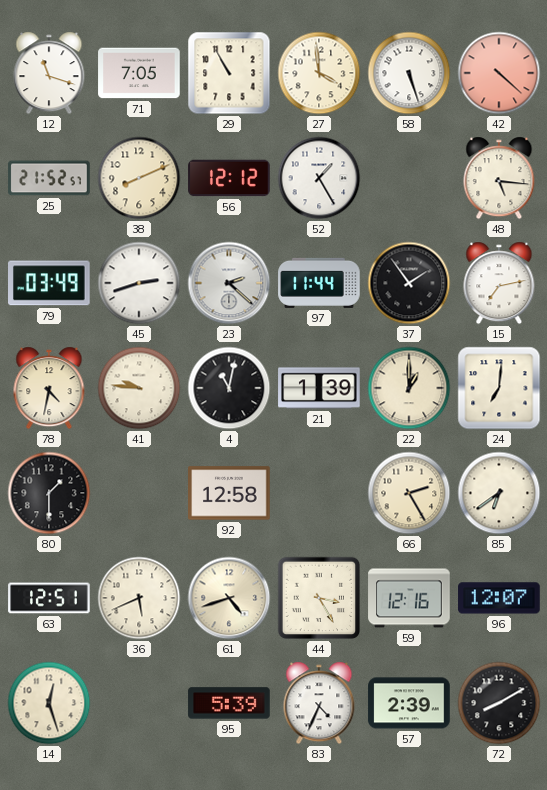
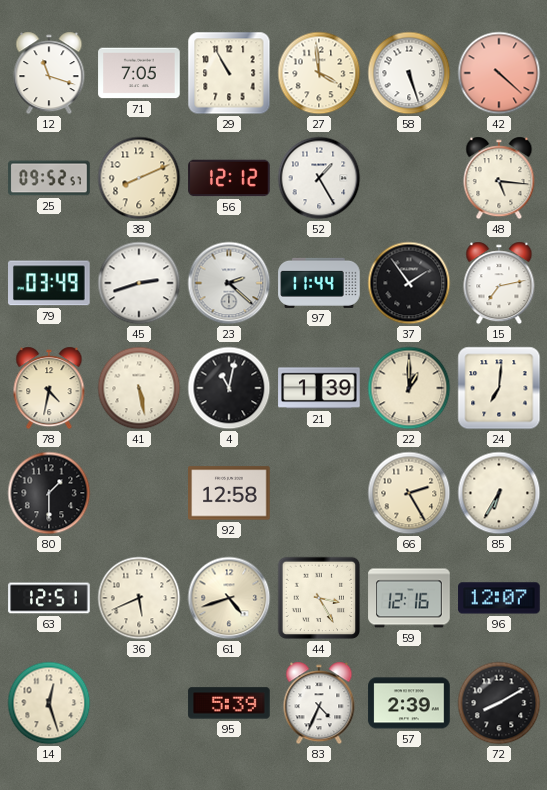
25: 21:52 -> 09:52
41: 9:46 -> 5:28
85: 6:39 -> 6:35
